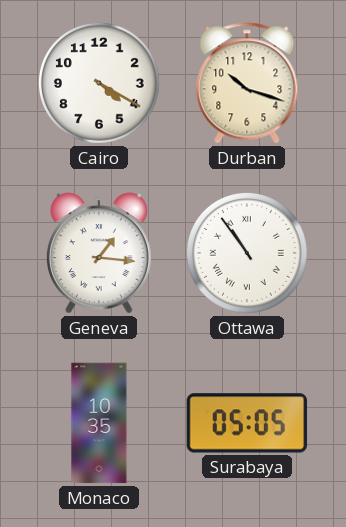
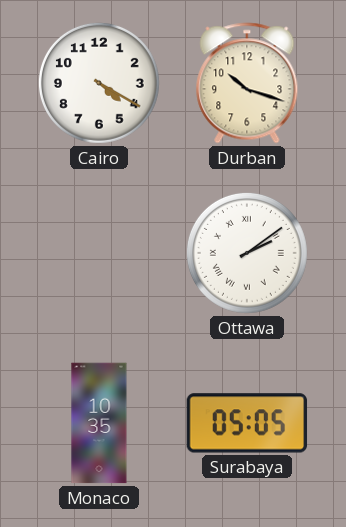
Geneva: 1:16 -> none
Ottawa: 10:54 -> 2:09
